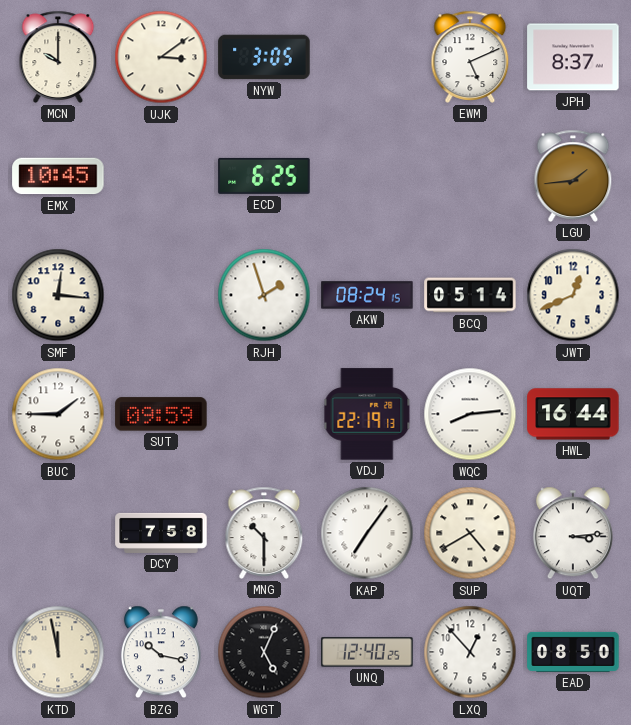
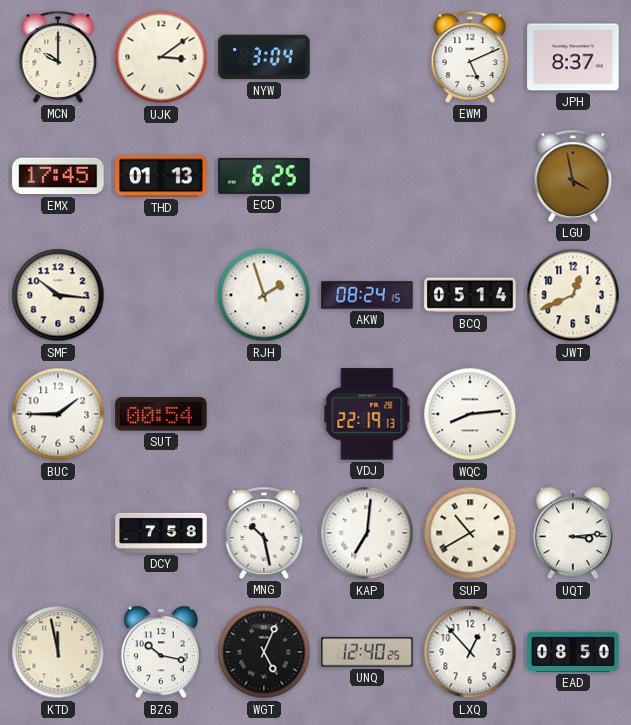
NYW: 3:05 -> 3:04
EMX: 10:45 -> 17:45
THD: none -> 01:13
LGU: 1:44 -> 3:58
SMF: 12:16 -> 10:16
SUT: 09:59 -> 00:54
HWL: 16:44 -> none
MNG: 10:30 -> 10:28
KAP: 7:06 -> 7:01
SUP: 4:40 -> 10:40
